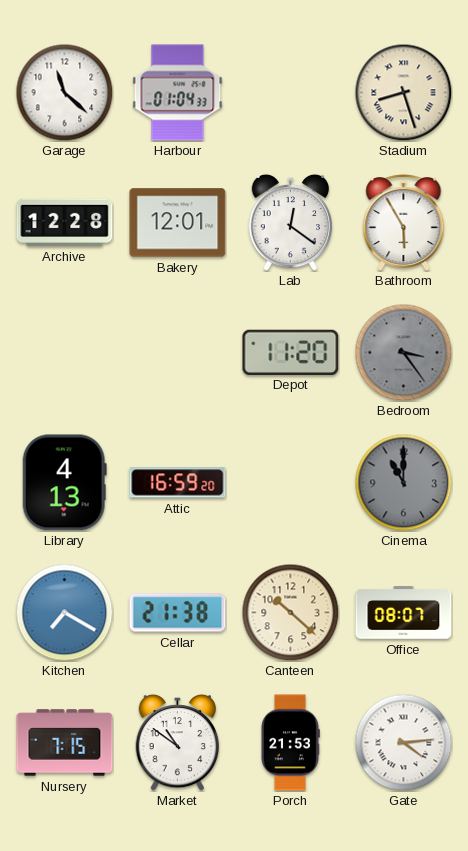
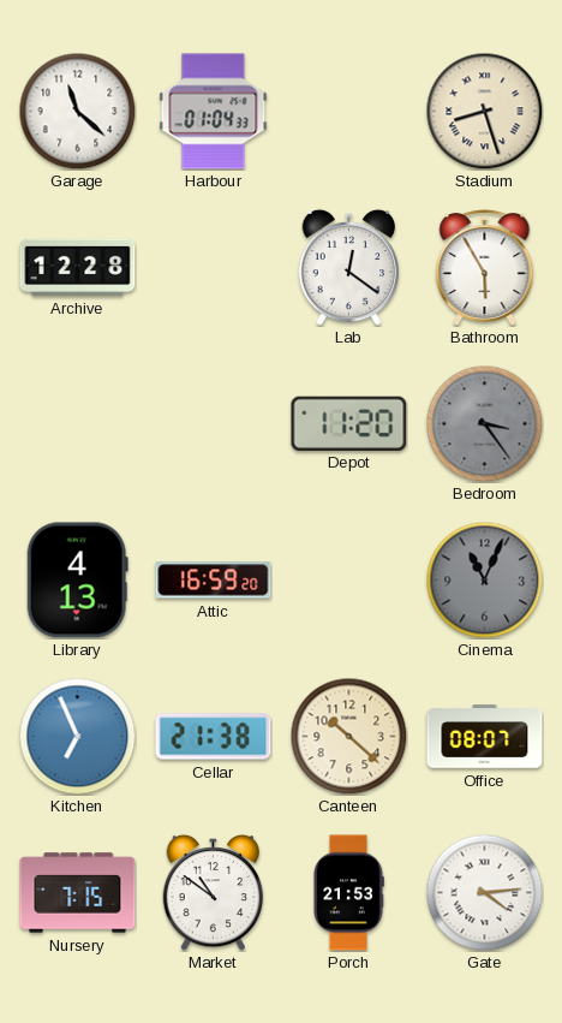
Bakery: 12:01 -> none
Cinema: 11:00 -> 11:04
Kitchen: 7:20 -> 6:56
